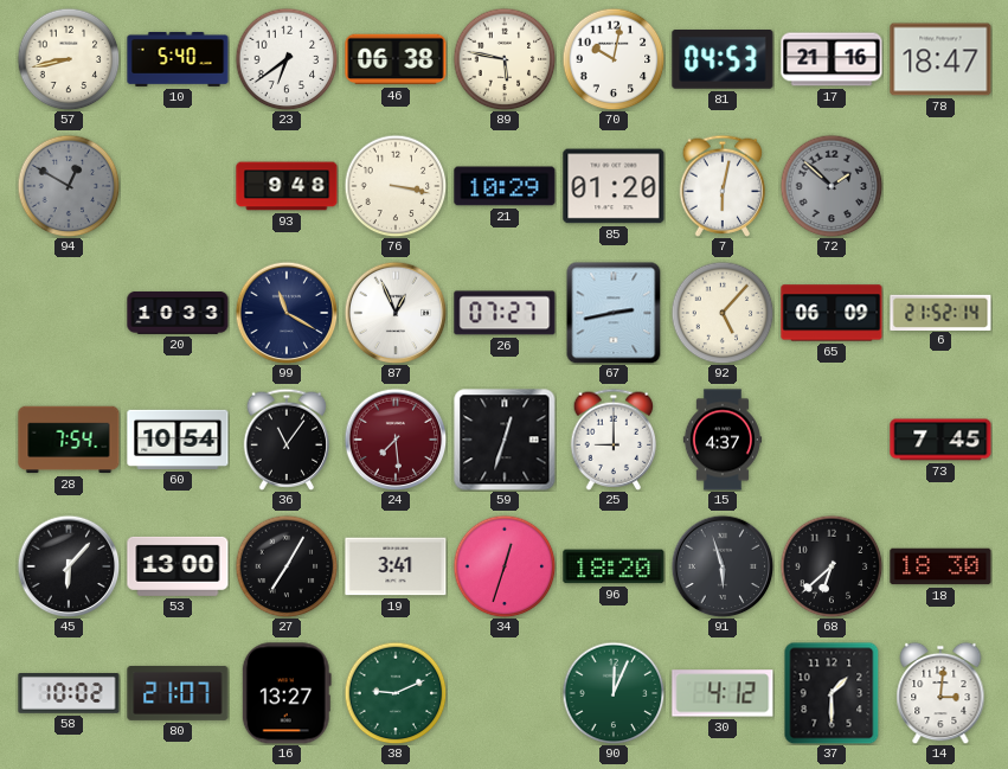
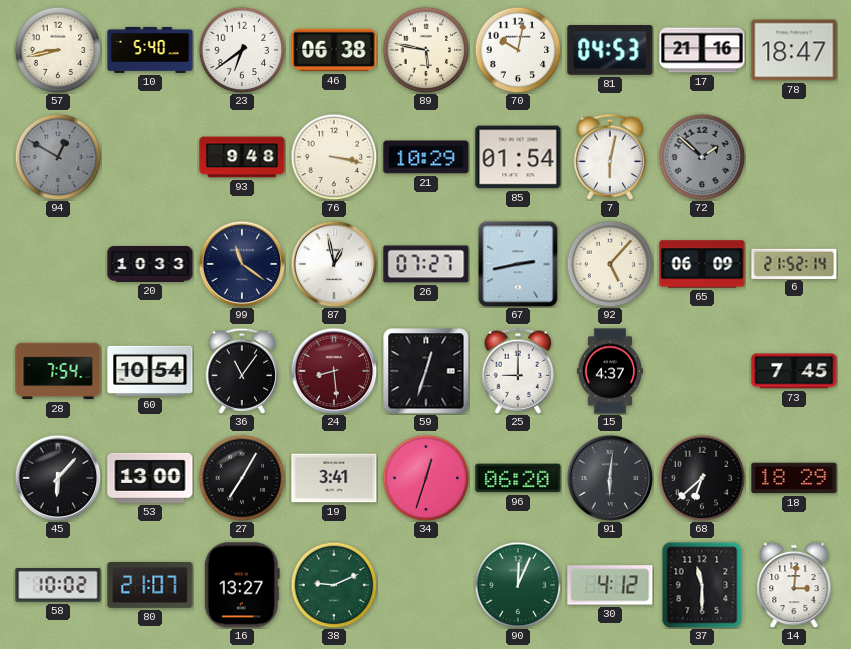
85: 01:20 -> 01:54
99: 11:20 -> 11:21
87: 12:56 -> 12:58
24: 7:29 -> 8:29
96: 18:20 -> 06:20
91: 5:57 -> 6:01
18: 18:30 -> 18:29
37: 1:30 -> 11:30
